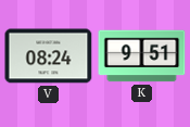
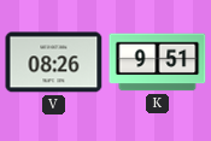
V: 08:24 -> 08:26
